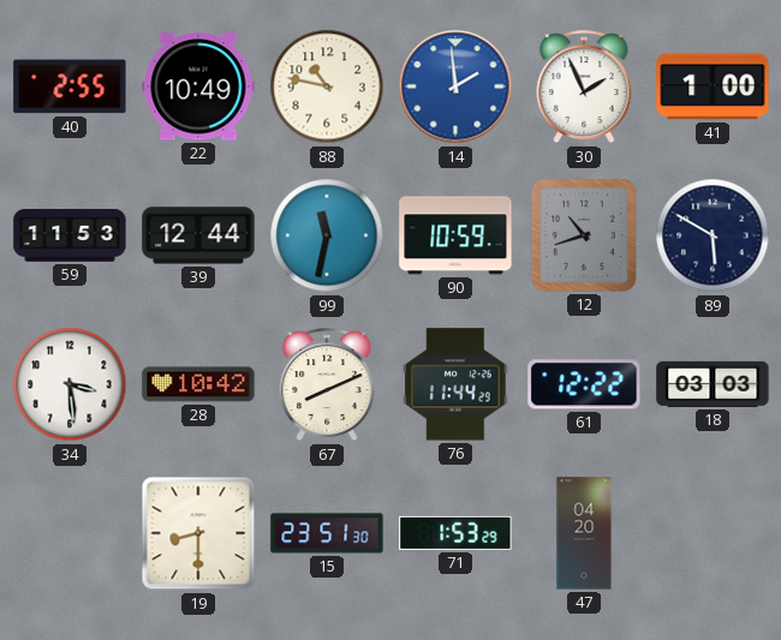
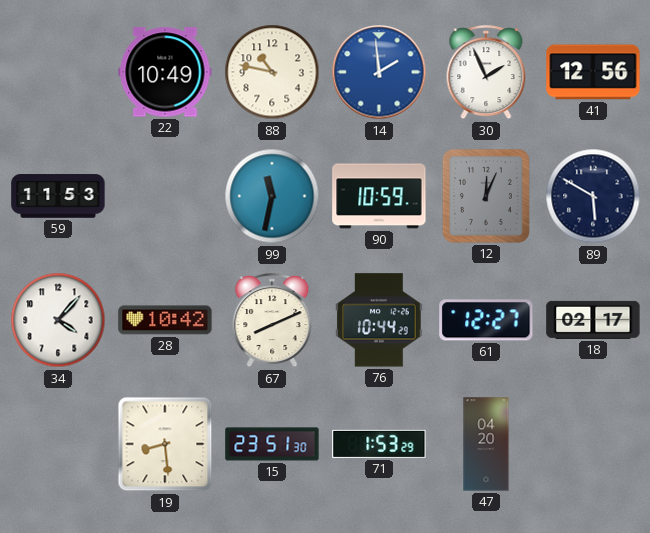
40: 2:55 -> none
41: 1:00 -> 12:56
39: 12:44 -> none
12: 10:42 -> 12:04
34: 3:29 -> 4:07
76: 11:44 -> 10:44
61: 12:22 -> 12:27
18: 03:03 -> 02:17
19: 8:30 -> 8:29
